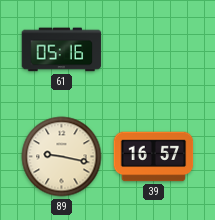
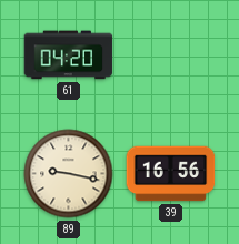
61: 05:16 -> 04:20
39: 16:57 -> 16:56
